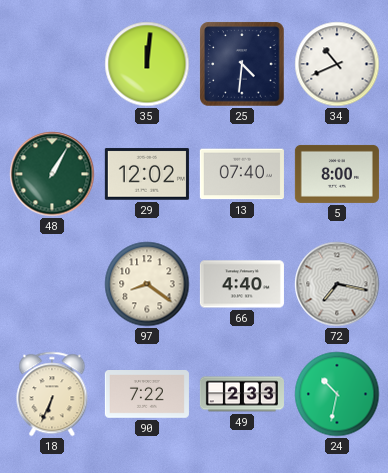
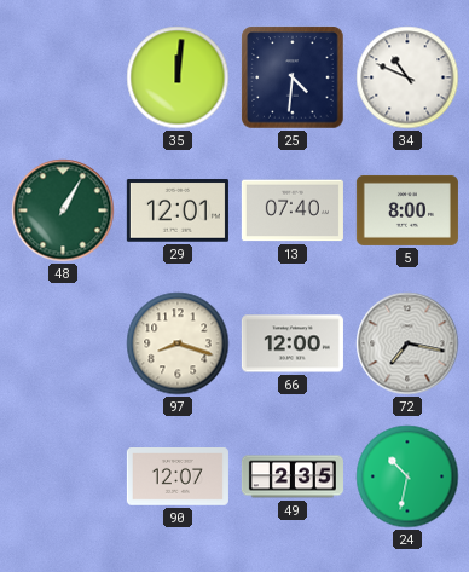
34: 10:41 -> 10:49
29: 12:02 -> 12:01
97: 8:21 -> 8:18
66: 4:40 -> 12:00
18: 6:34 -> none
90: 7:22 -> 12:07
49: 2:33 -> 2:35
